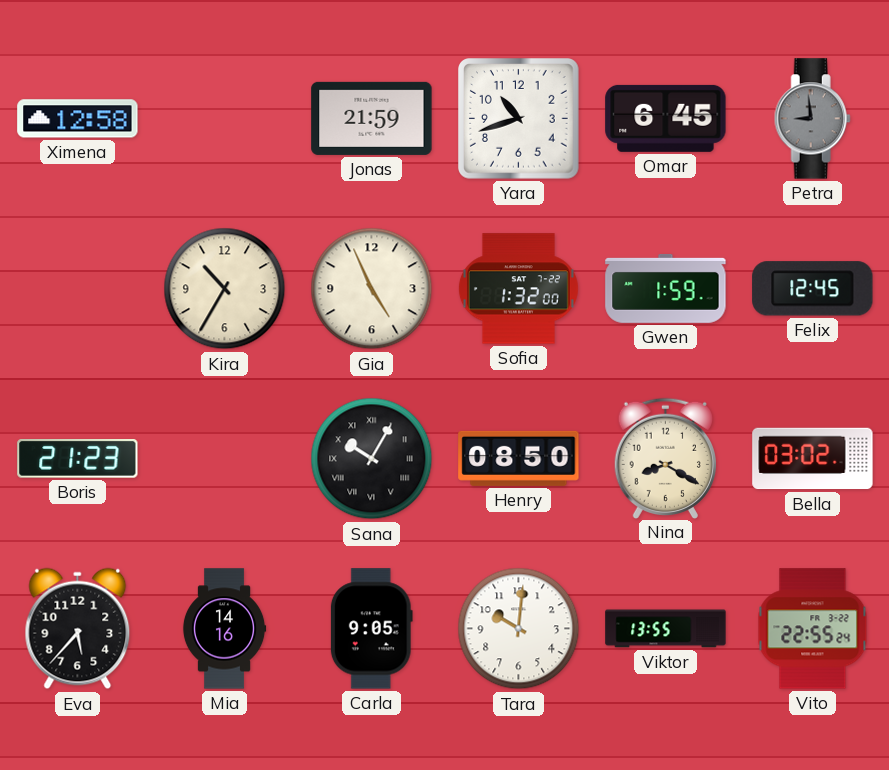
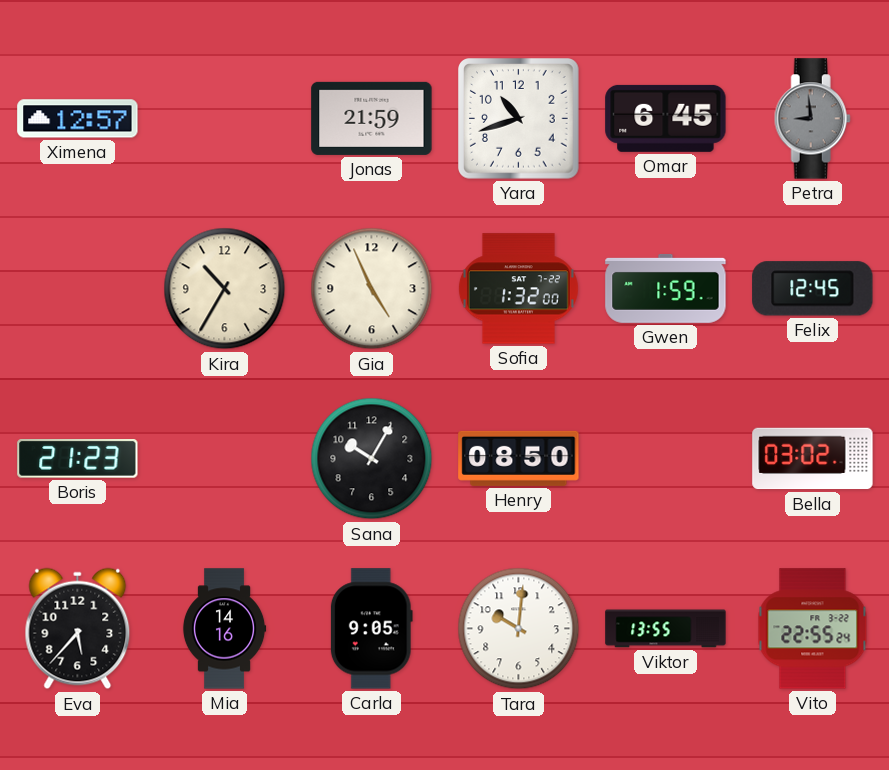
Ximena: 12:58 -> 12:57
Sana numerals: Roman -> Arabic
Nina: 8:20 -> none
